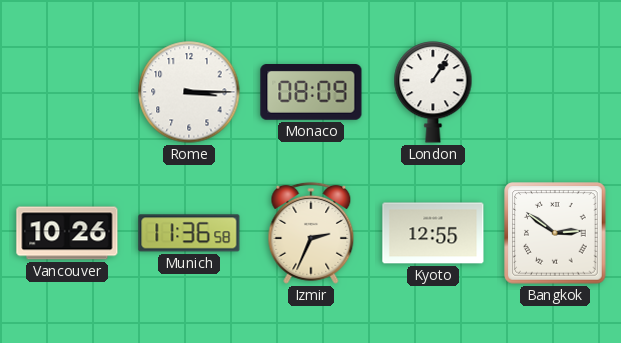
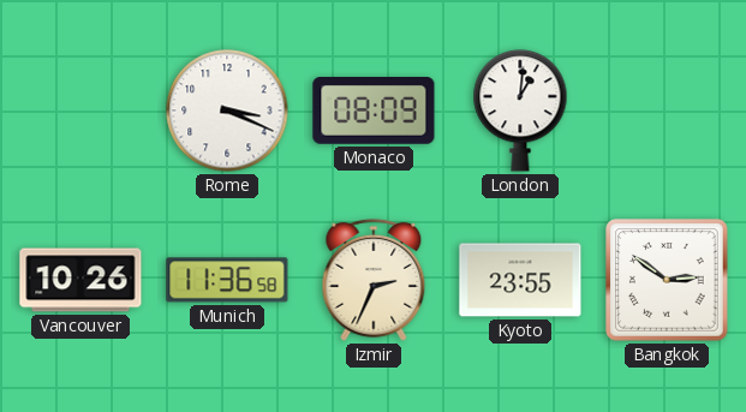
Rome: 3:15 -> 3:19
London: 1:06 -> 1:01
Kyoto: 12:55 -> 23:55
